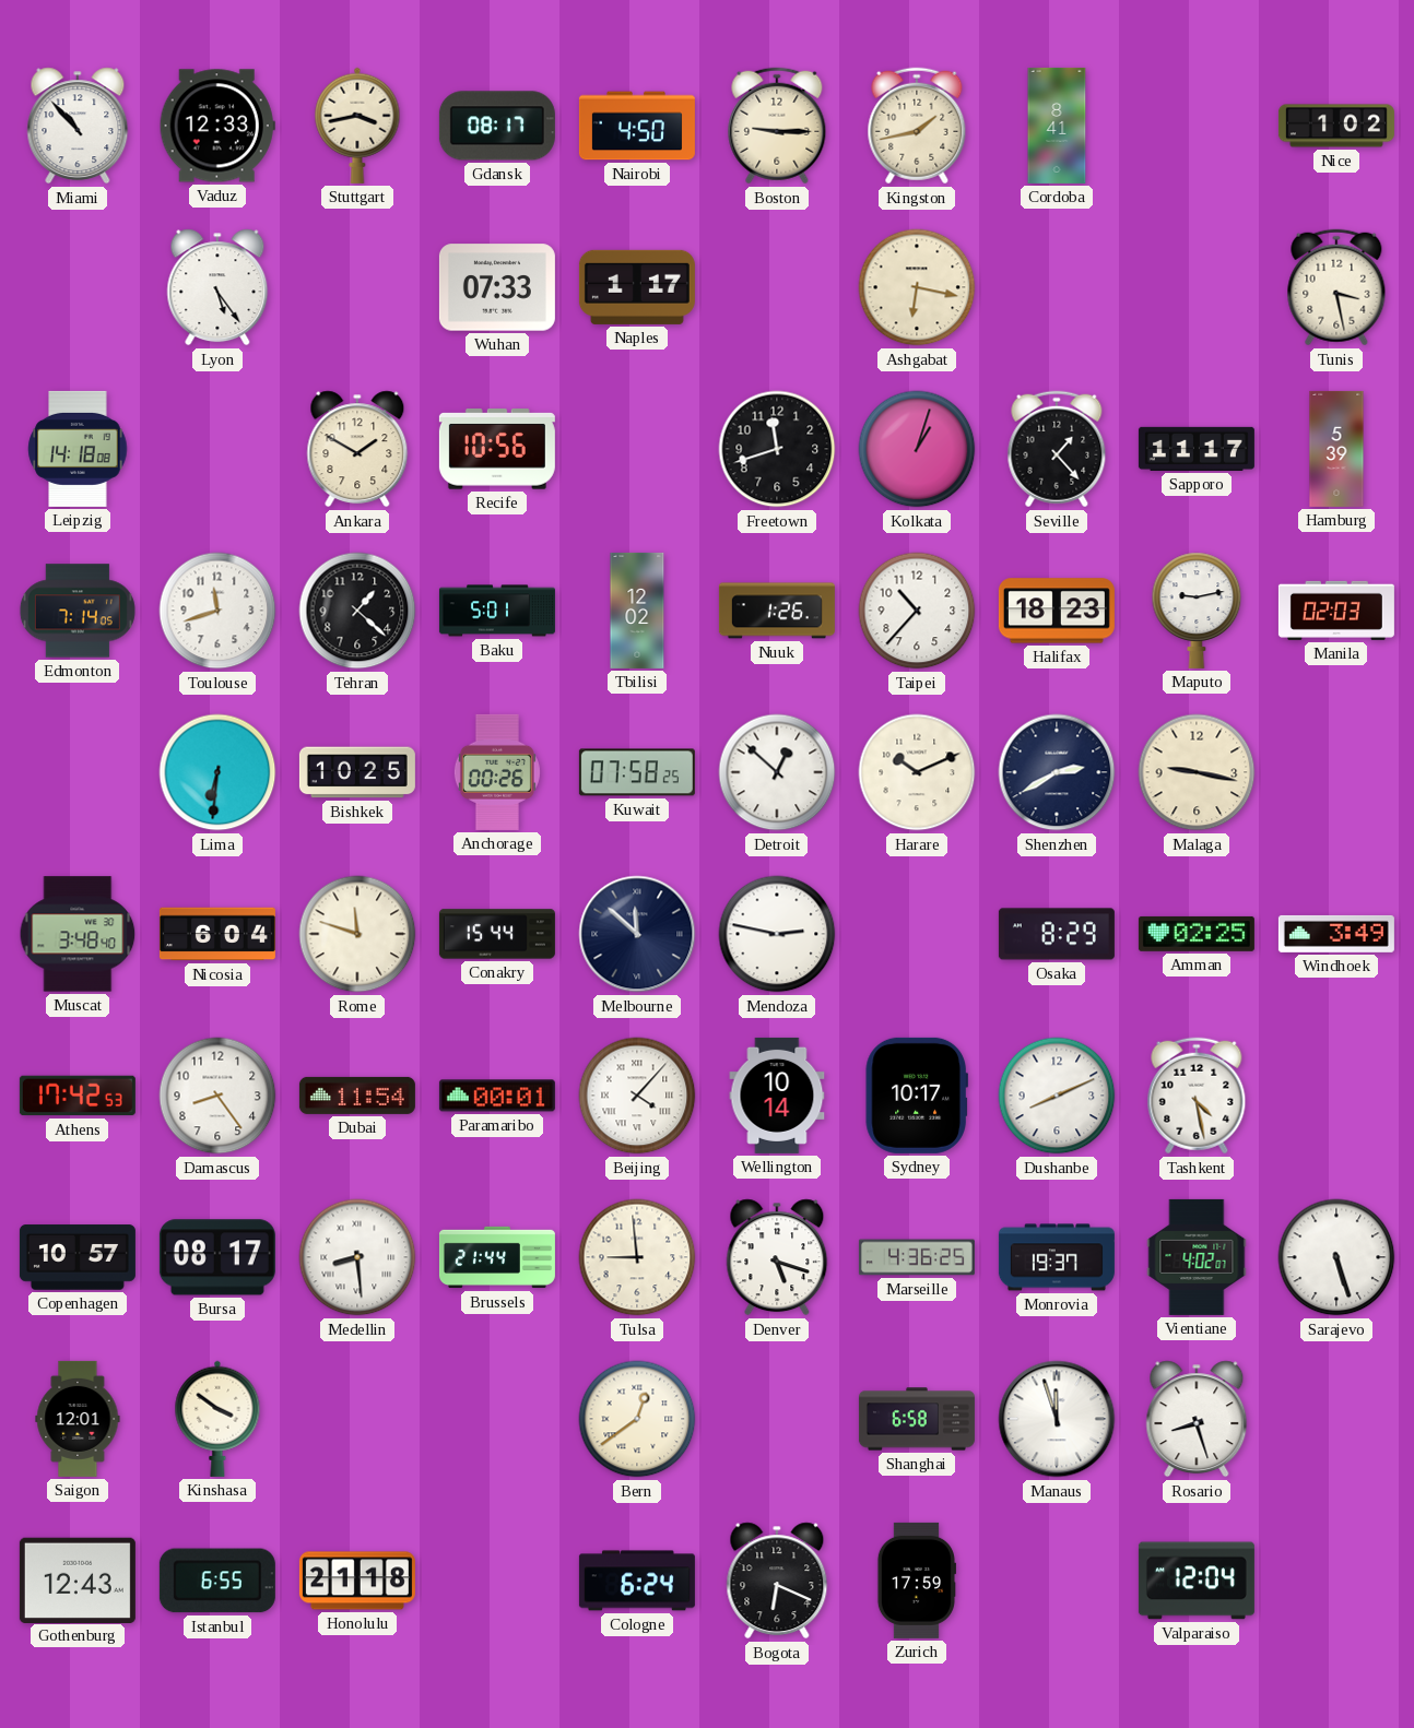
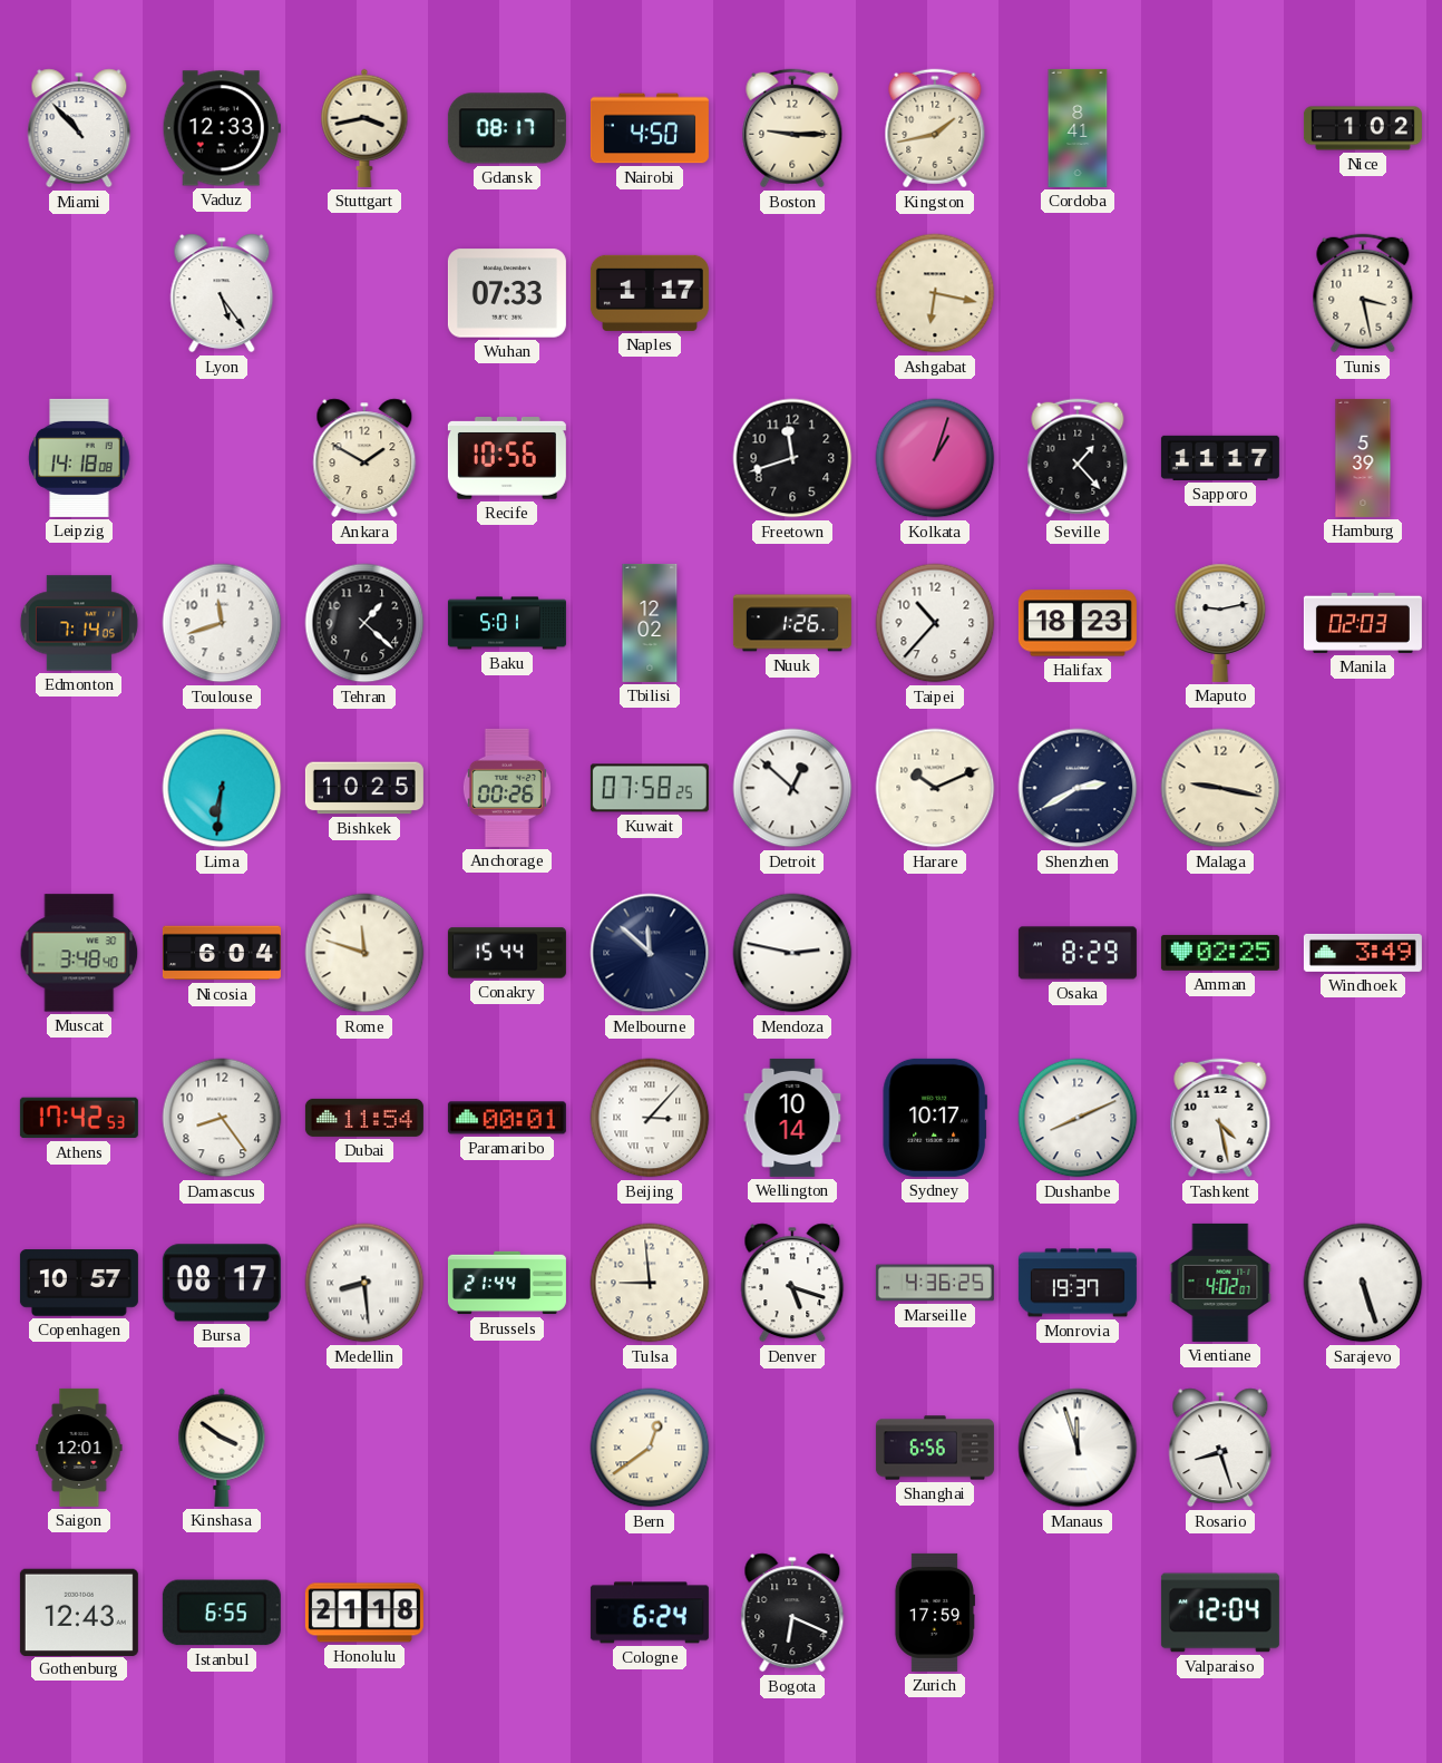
Beijing: 4:07 -> 3:07
Shanghai: 6:58 -> 6:56
